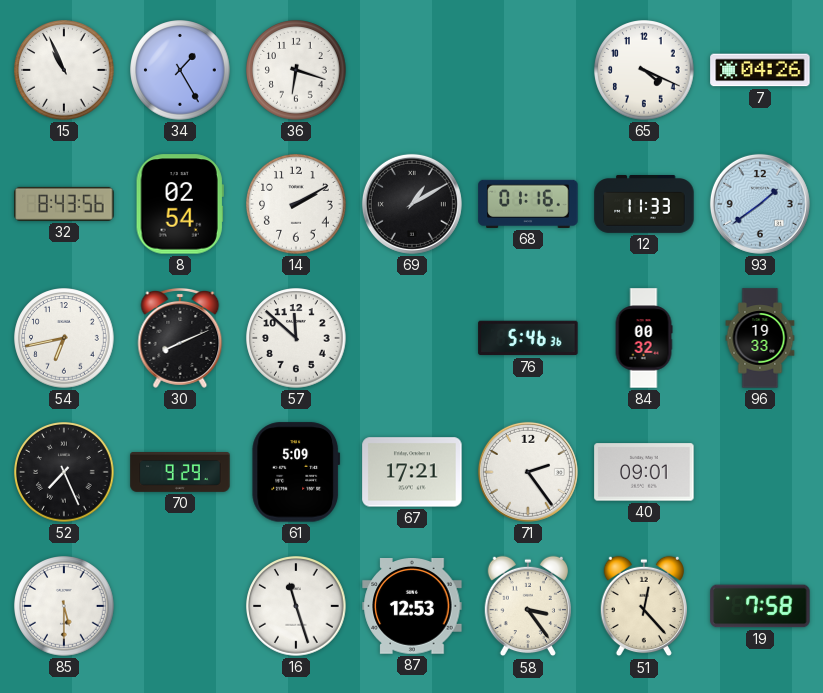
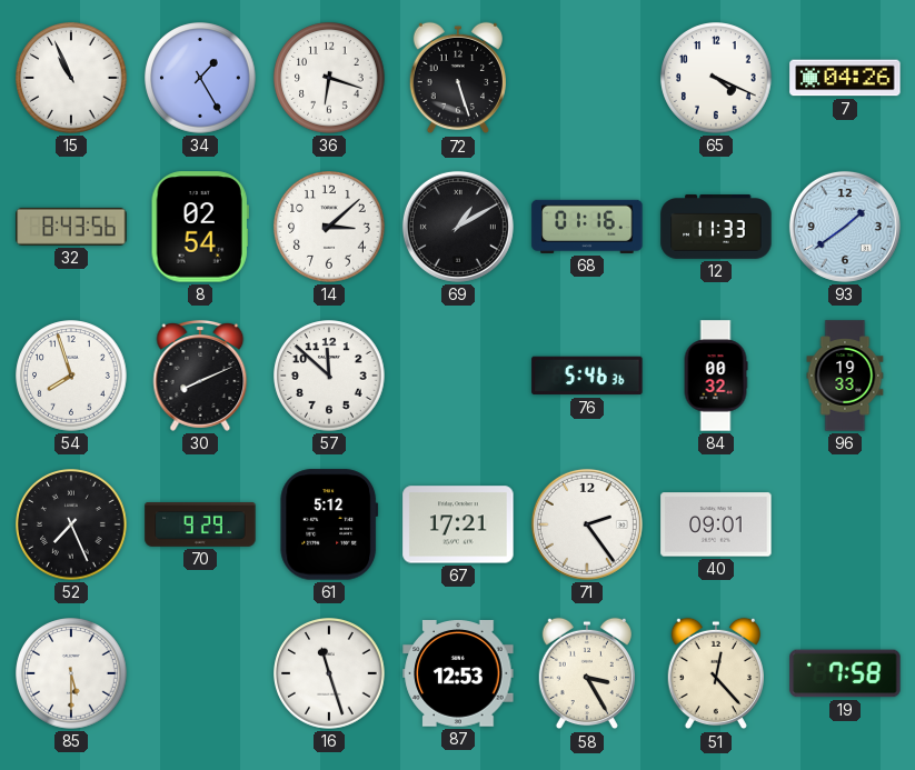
72: none -> 5:27
14: 2:10 -> 3:08
54: 6:43 -> 7:57
61: 5:09 -> 5:12
58: 3:24 -> 3:25
